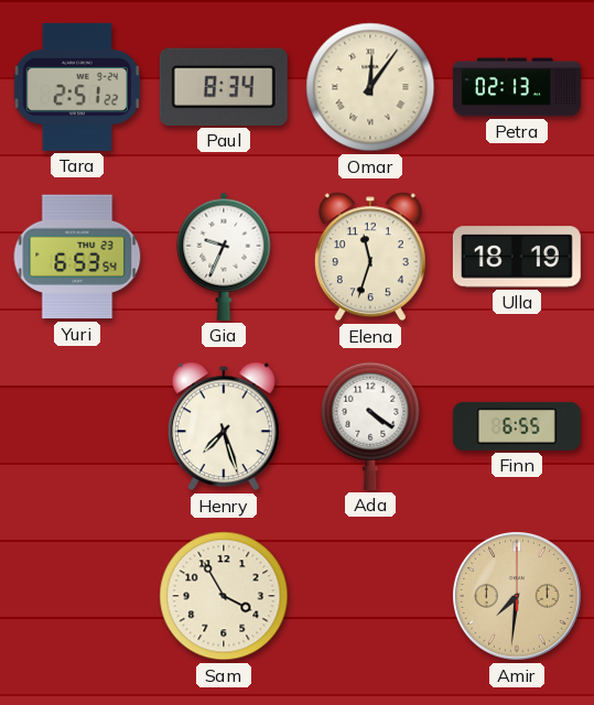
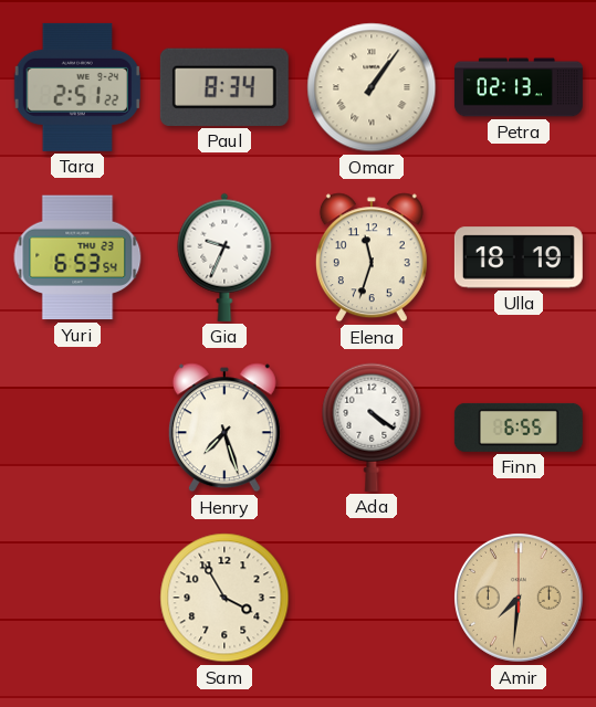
Omar: 12:06 -> 1:06
